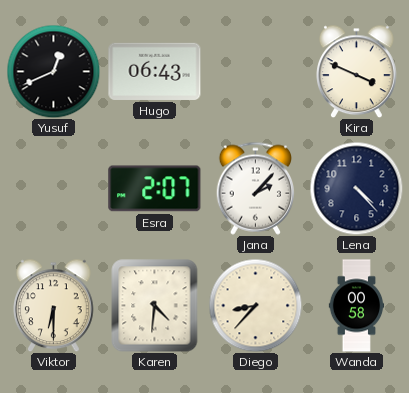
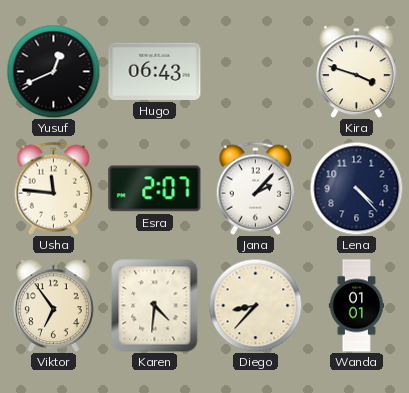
Kira: 3:49 -> 3:48
Usha: none -> 11:46
Viktor: 6:30 -> 6:54
Wanda: 00:58 -> 01:01
